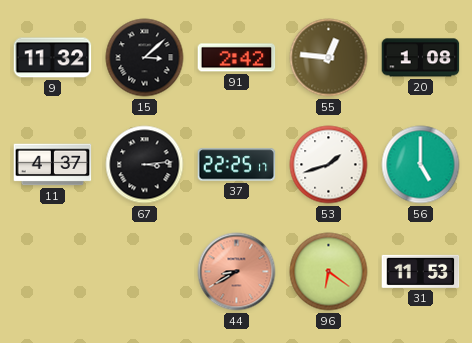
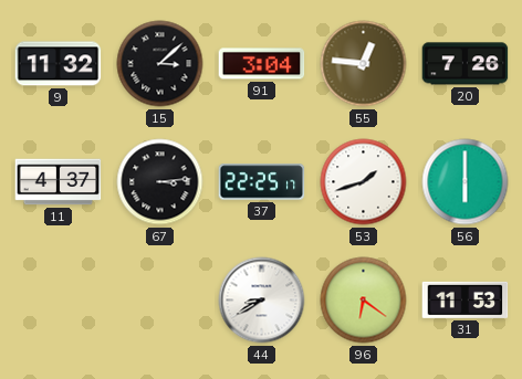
91: 2:42 -> 3:04
20: 1:08 -> 7:26
56: 5:00 -> 6:00
44 dial: salmon -> white
